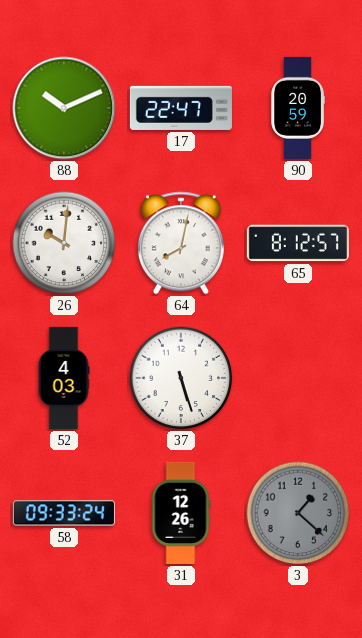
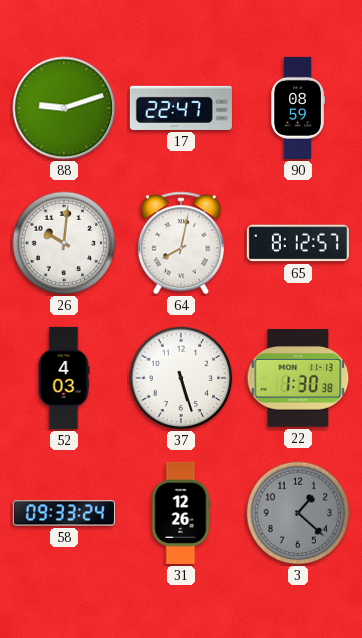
88: 10:11 -> 9:12
90: 20:59 -> 08:59
22: none -> 1:30
